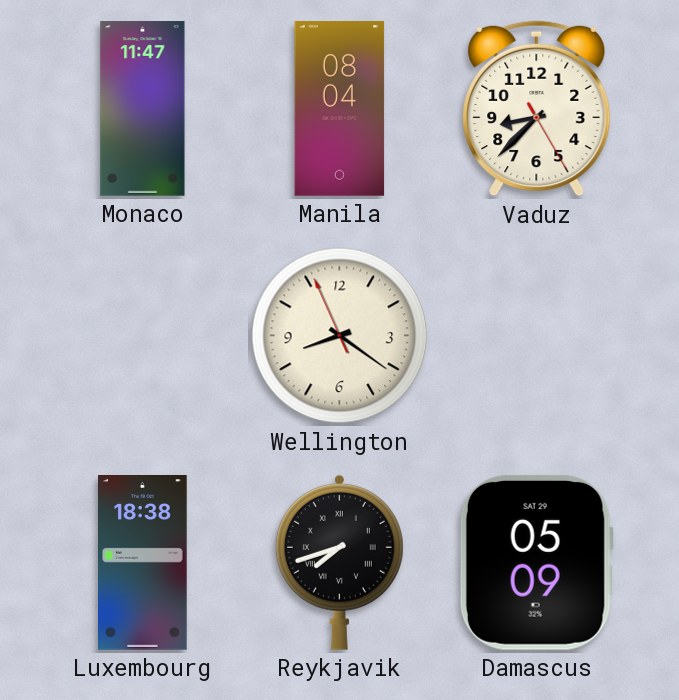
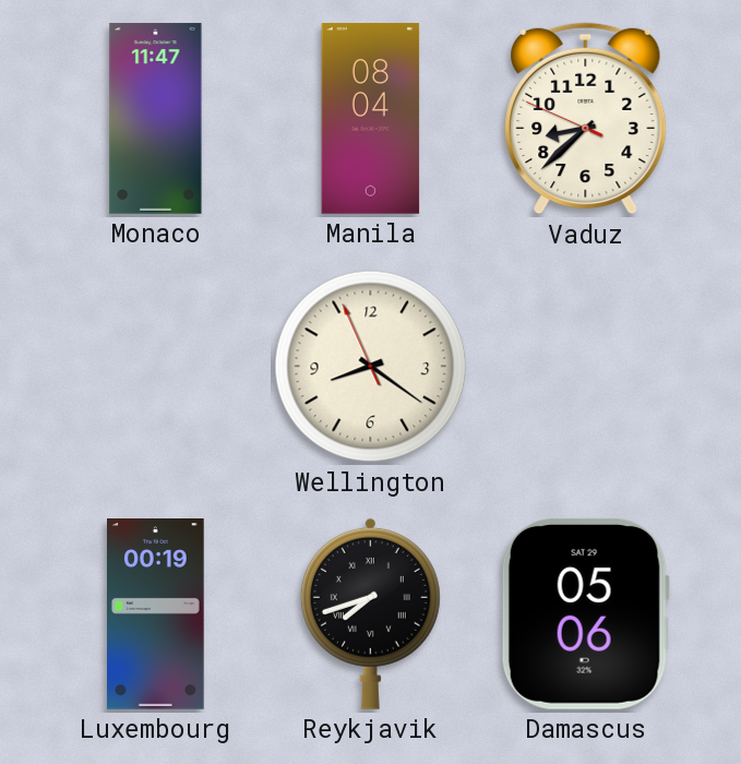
Vaduz: 8:37:25 -> 8:37:49
Luxembourg: 18:38 -> 00:19
Damascus: 05:09 -> 05:06
